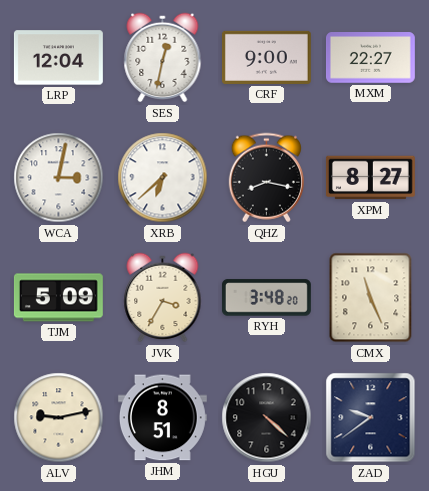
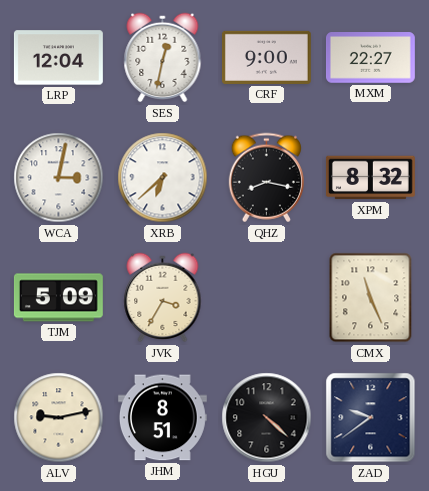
XPM: 8:27 -> 8:32
RYH: 3:48 -> none
